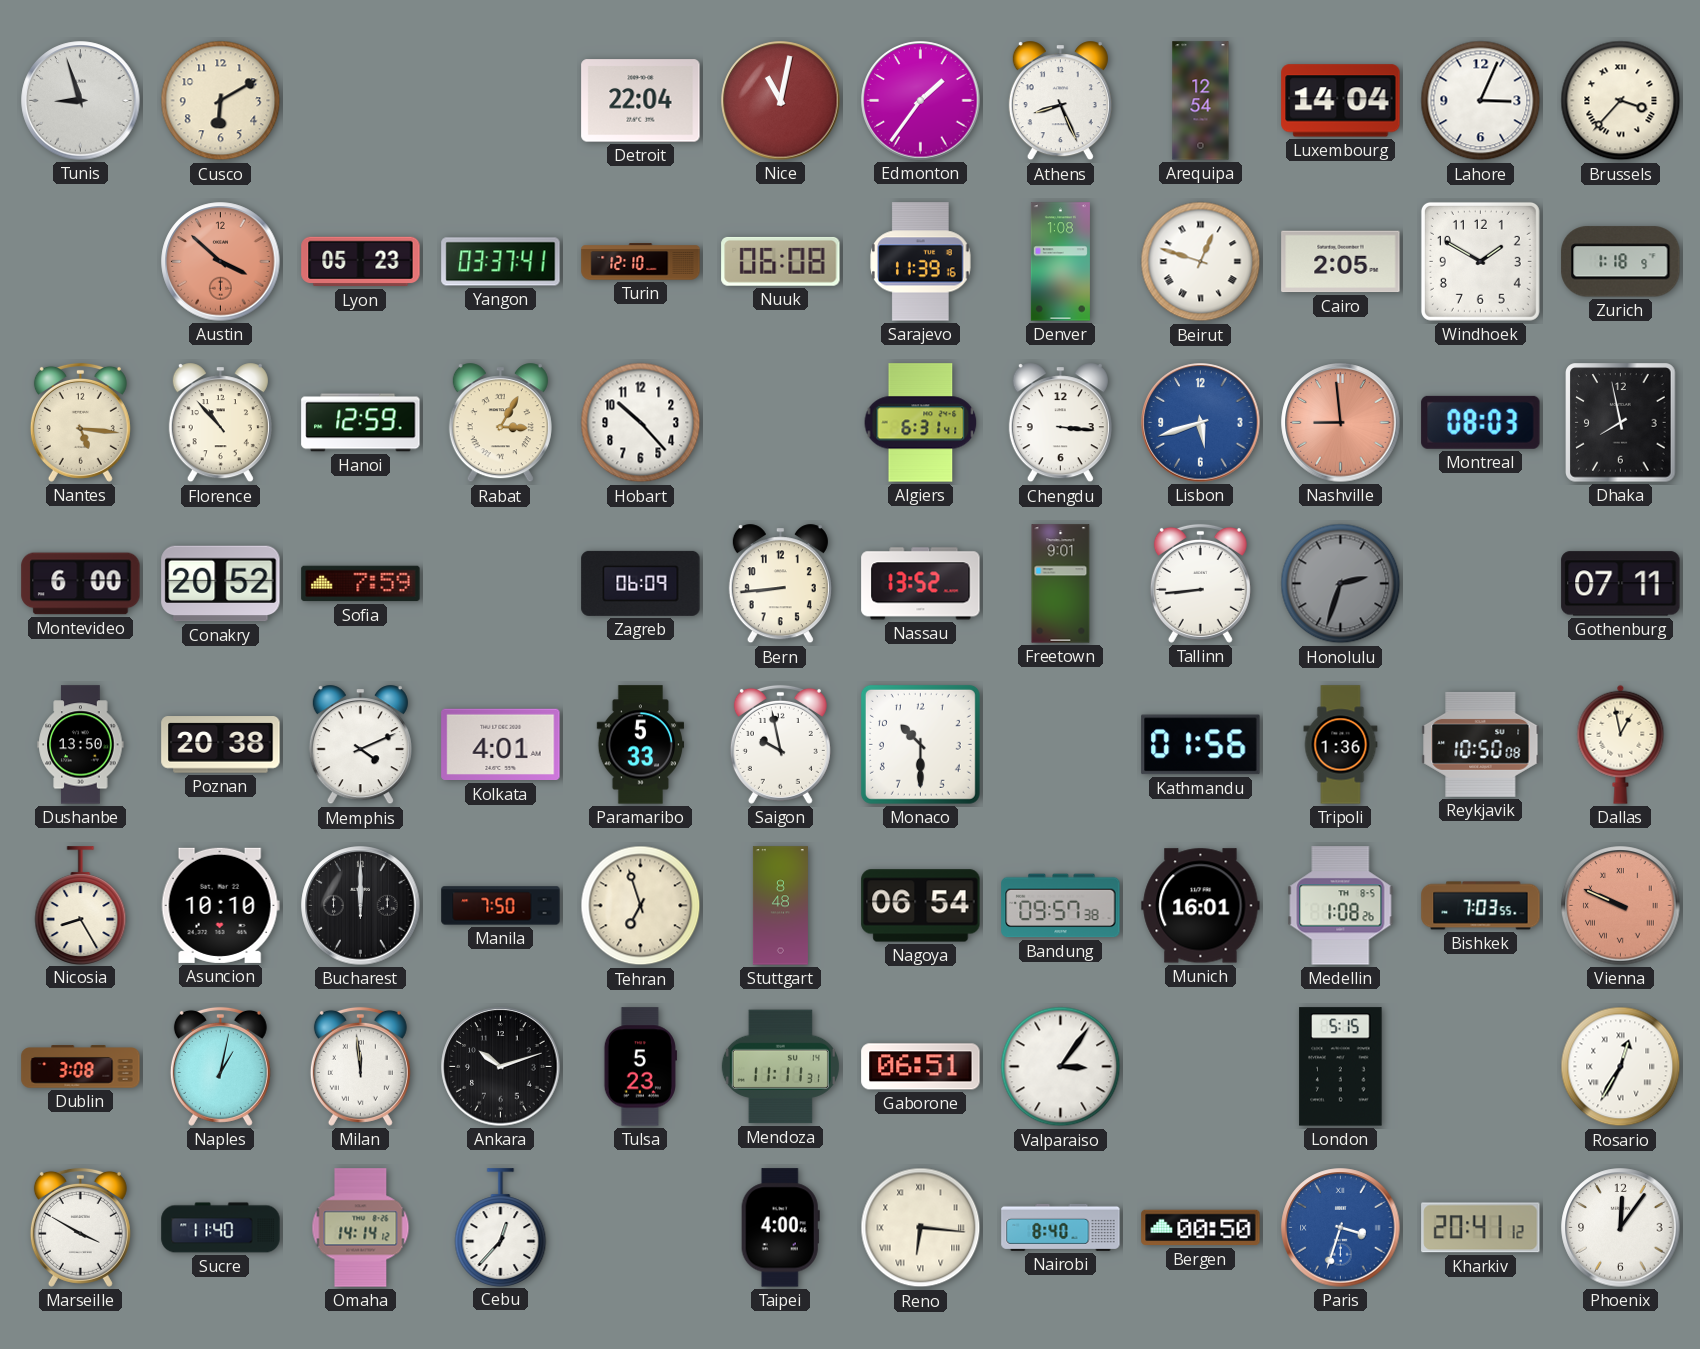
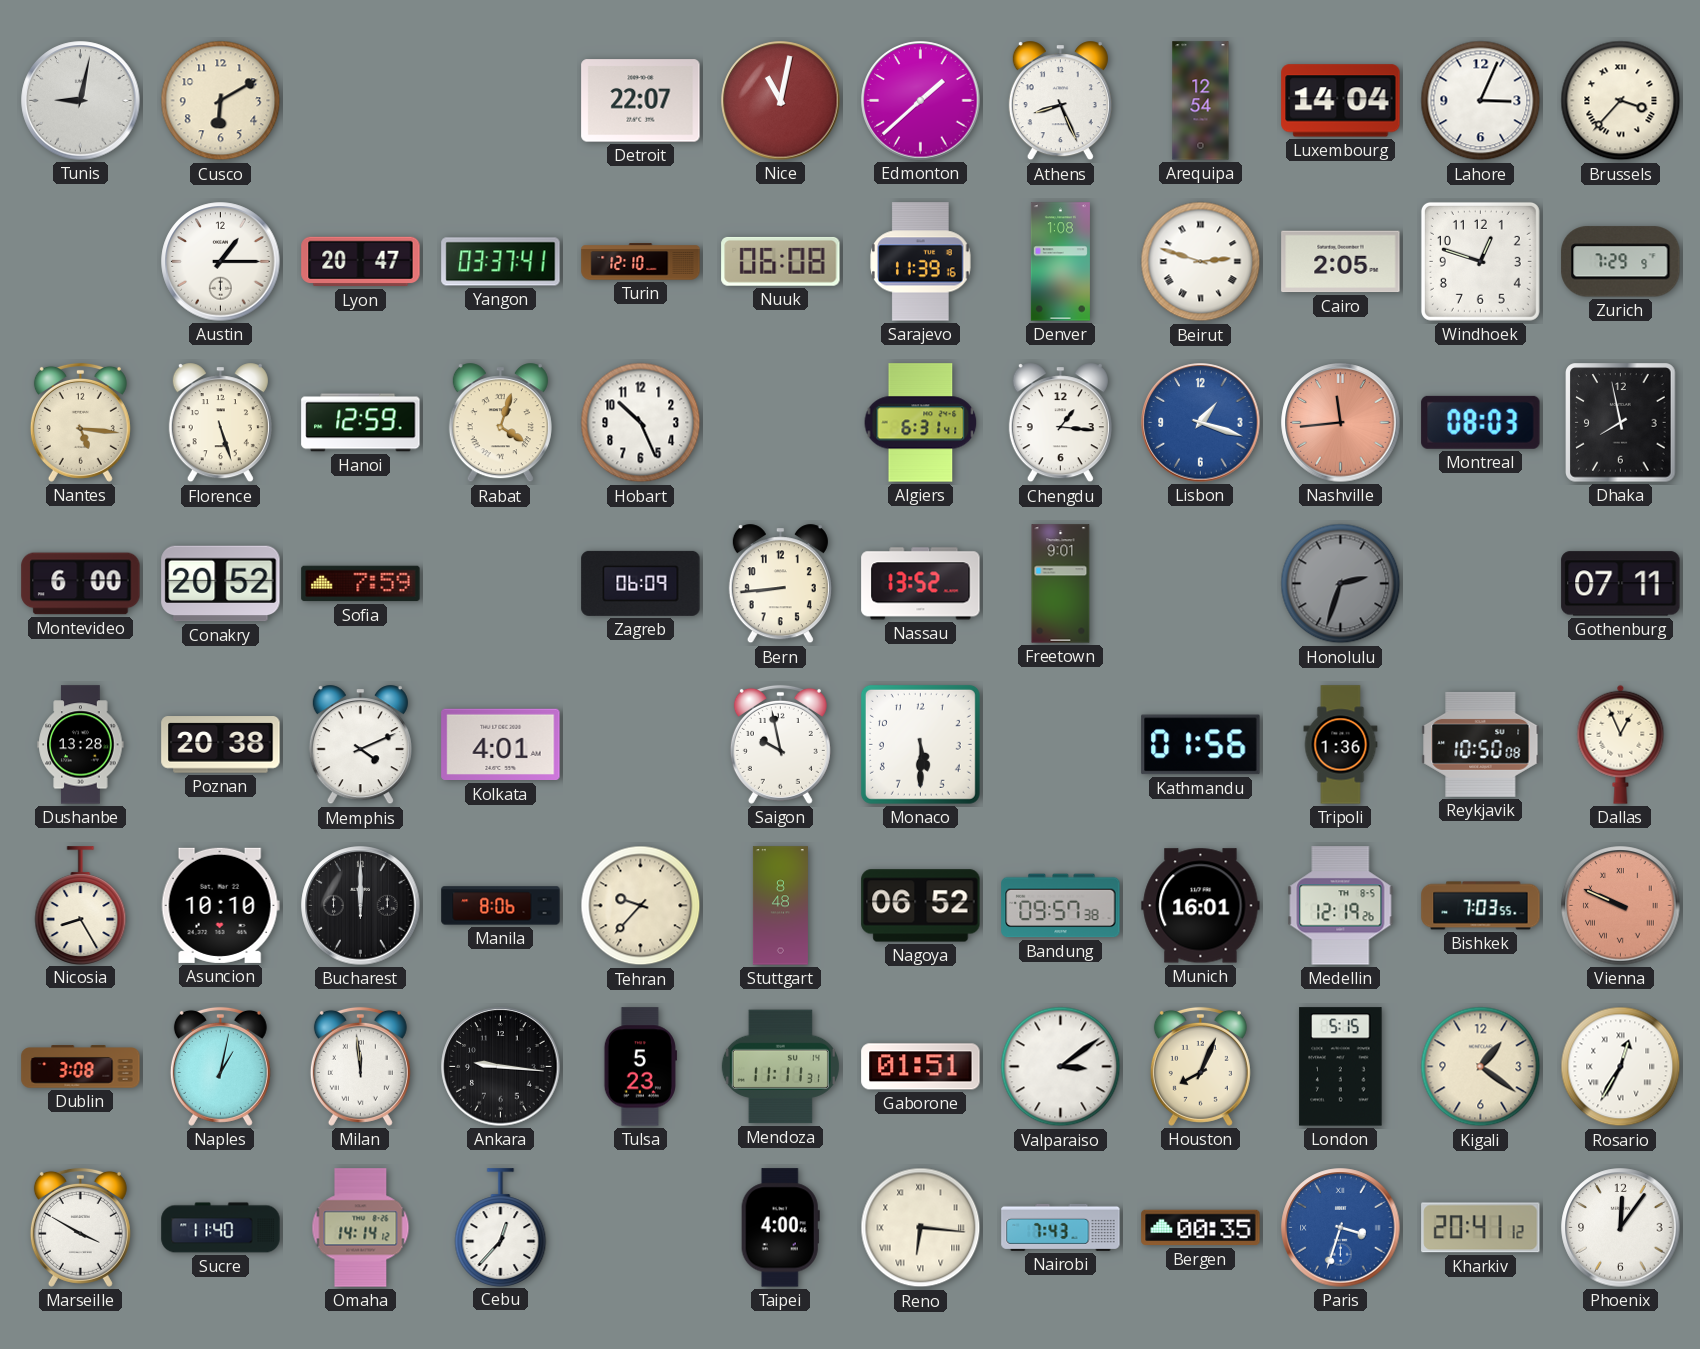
Tunis: 8:57 -> 9:02
Detroit: 22:04 -> 22:07
Edmonton: 1:36 -> 1:38
Austin: 3:52 -> 1:15
Austin dial: salmon -> white
Lyon: 05:23 -> 20:47
Beirut: 12:48 -> 2:48
Windhoek: 1:50 -> 12:48
Zurich: 1:18 -> 7:29
Florence: 10:53 -> 5:27
Rabat: 3:05 -> 4:03
Hobart: 10:23 -> 10:26
Chengdu: 3:16 -> 1:16
Lisbon: 5:42 -> 1:18
Nashville: 8:59 -> 11:44
Tallinn: 8:44 -> none
Dushanbe: 13:50 -> 13:28
Paramaribo: 5:33 -> none
Monaco: 10:30 -> 5:30
Dallas: 12:58 -> 12:56
Manila: 7:50 -> 8:06
Tehran: 6:57 -> 9:37
Nagoya: 06:54 -> 06:52
Medellin: 1:08 -> 12:19
Ankara: 10:12 -> 9:16
Gaborone: 06:51 -> 01:51
Valparaiso: 3:06 -> 3:09
Houston: none -> 8:04
Kigali: none -> 1:21
Nairobi: 8:40 -> 7:43
Bergen: 00:50 -> 00:35
